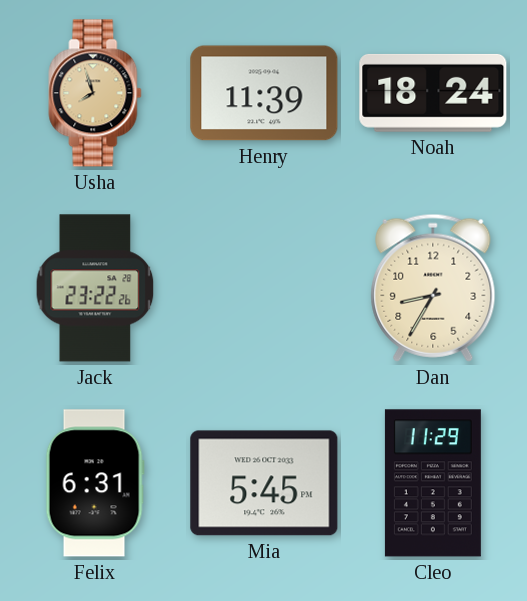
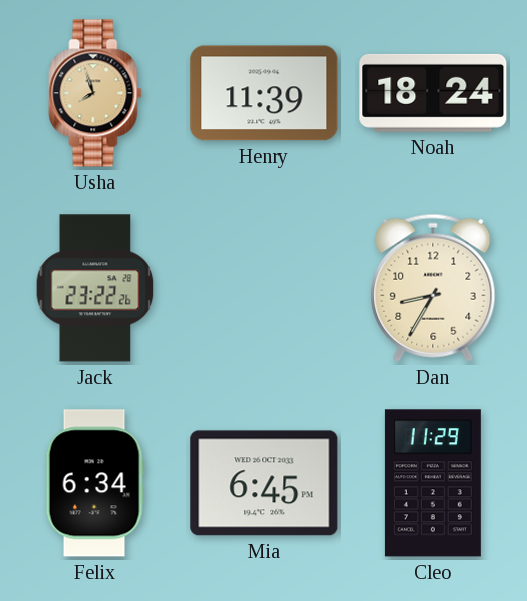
Felix: 6:31 -> 6:34
Mia: 5:45 -> 6:45
